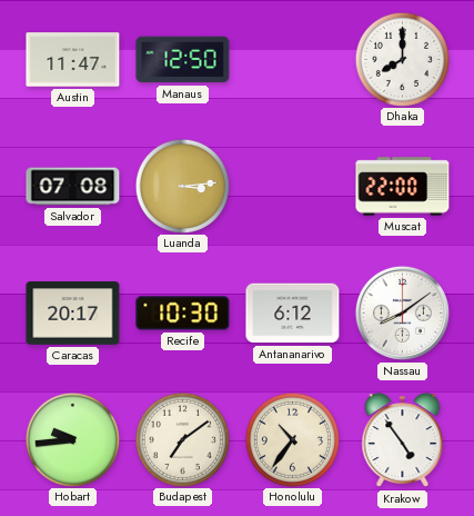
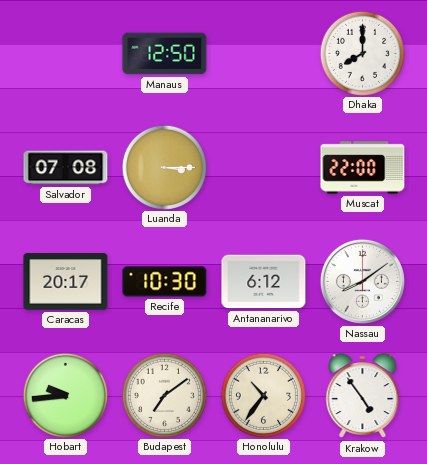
Austin: 11:47 -> none
Luanda: 3:14 -> 3:15
